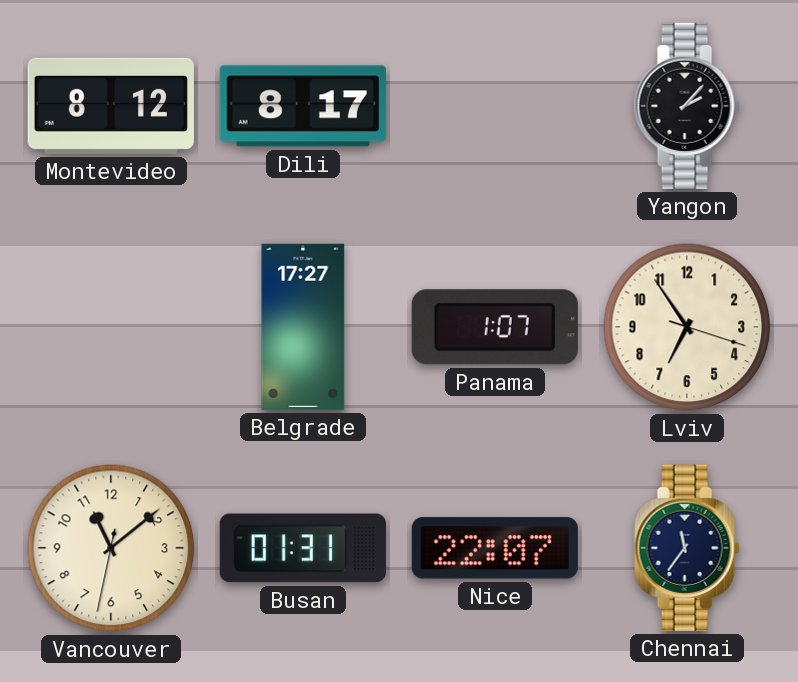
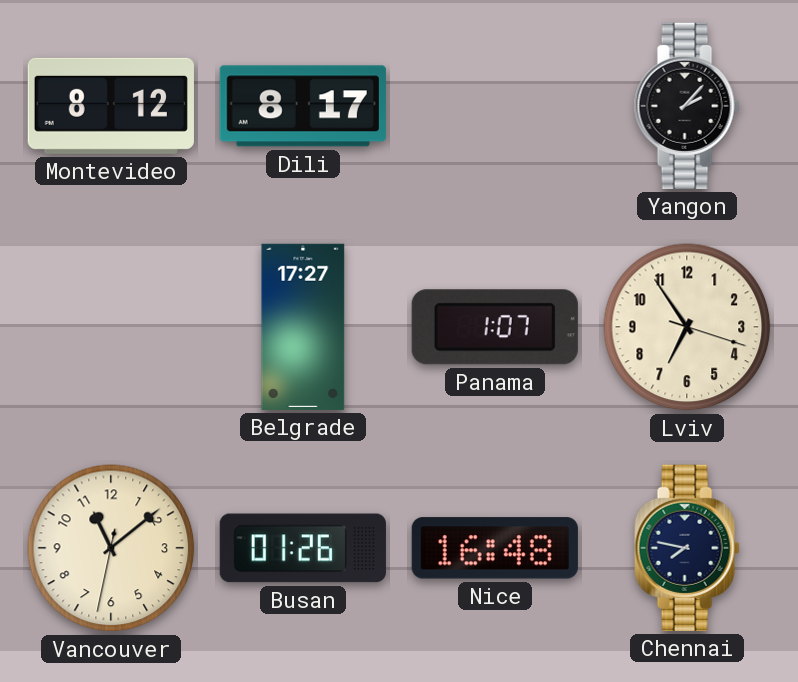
Busan: 01:31 -> 01:26
Nice: 22:07 -> 16:48
Chennai: 11:36 -> 7:47
